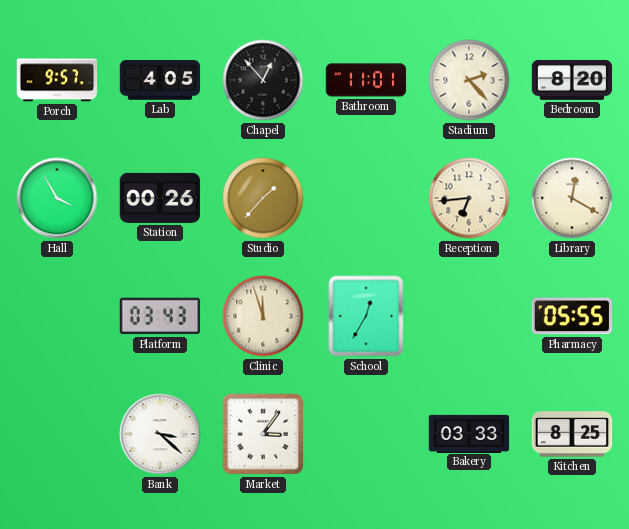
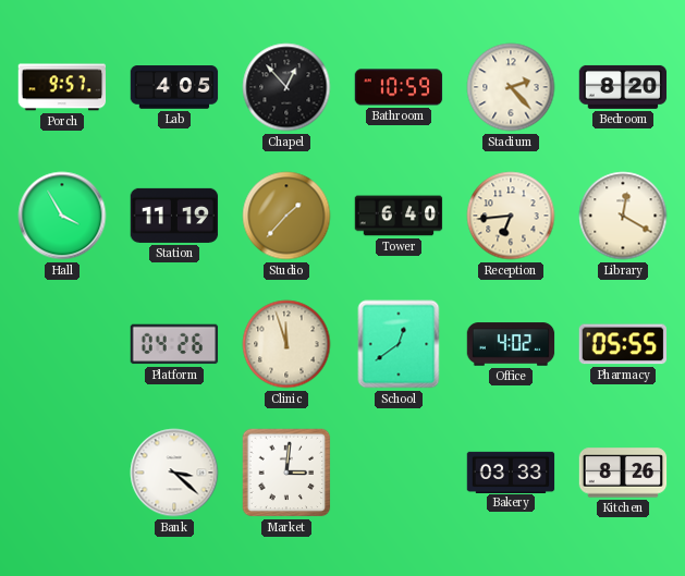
Bathroom: 11:01 -> 10:59
Station: 00:26 -> 11:19
Tower: none -> 6:40
Platform: 03:43 -> 04:26
School: 12:35 -> 12:39
Office: none -> 4:02
Market: 3:06 -> 3:01
Kitchen: 8:25 -> 8:26
